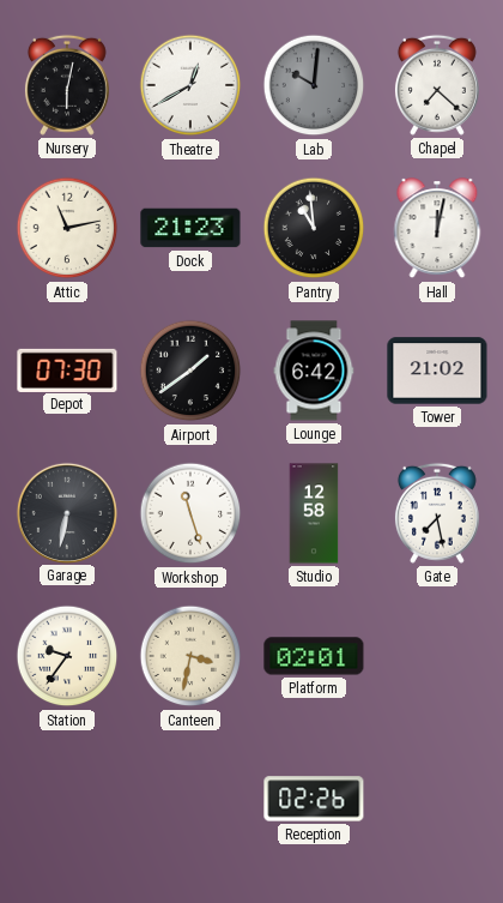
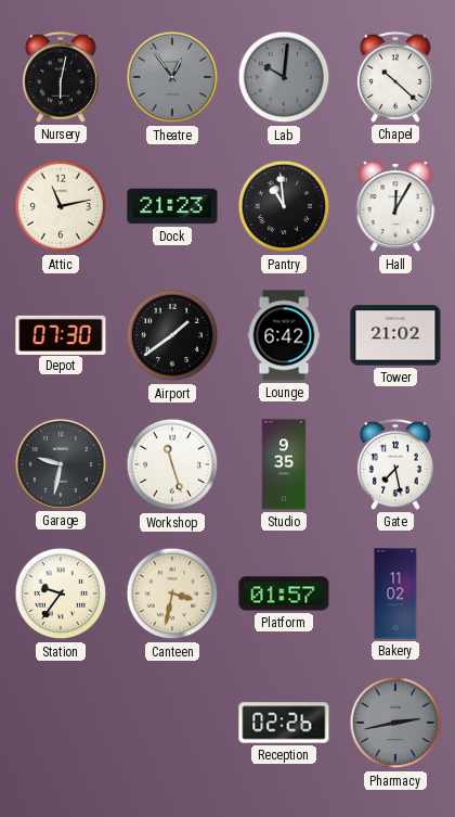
Theatre: 12:40 -> 12:54
Theatre dial: white -> grey
Chapel: 7:22 -> 10:22
Hall: 12:02 -> 12:05
Garage: 6:32 -> 9:32
Studio: 12:58 -> 9:35
Platform: 02:01 -> 01:57
Bakery: none -> 11:02
Pharmacy: none -> 2:43
